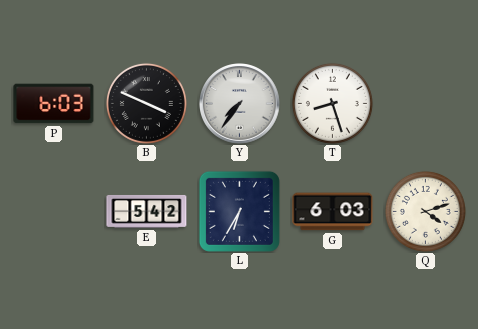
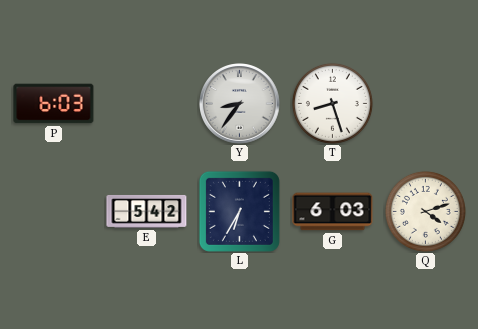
B: 3:49 -> none
Y: 7:36 -> 8:36
